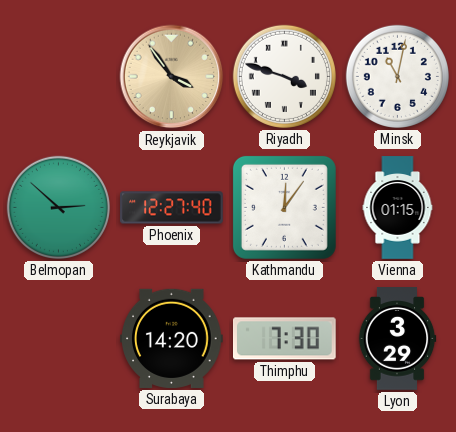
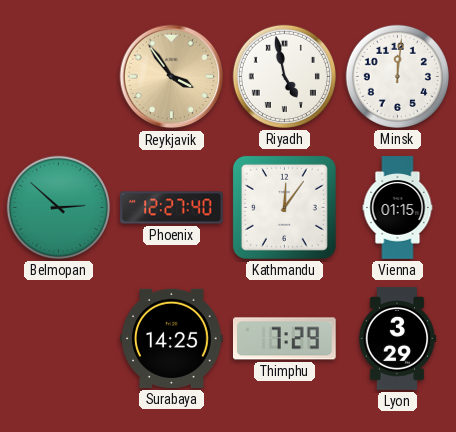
Riyadh: 3:48 -> 4:58
Minsk: 11:02 -> 12:01
Surabaya: 14:20 -> 14:25
Thimphu: 7:30 -> 7:29
